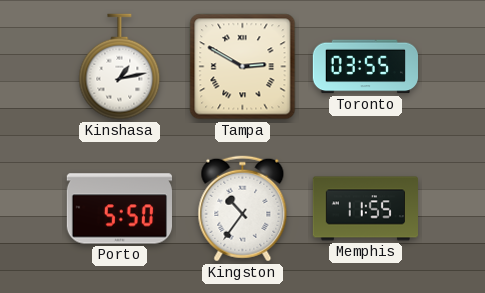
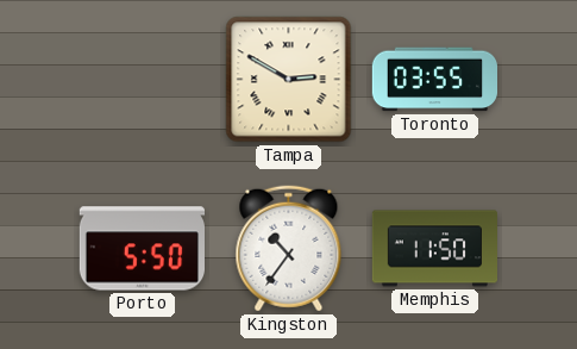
Kinshasa: 1:13 -> none
Memphis: 11:55 -> 11:50
